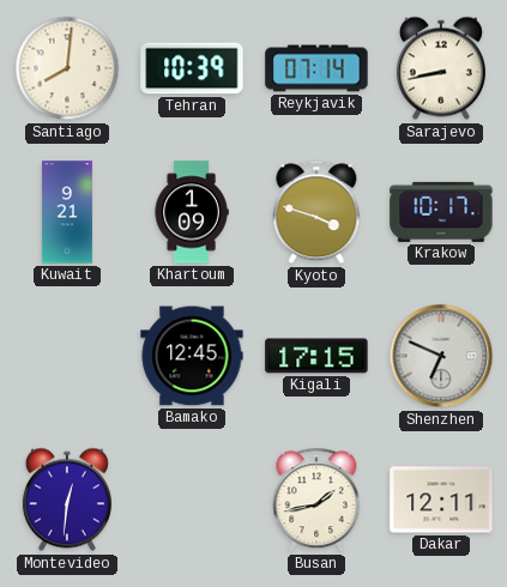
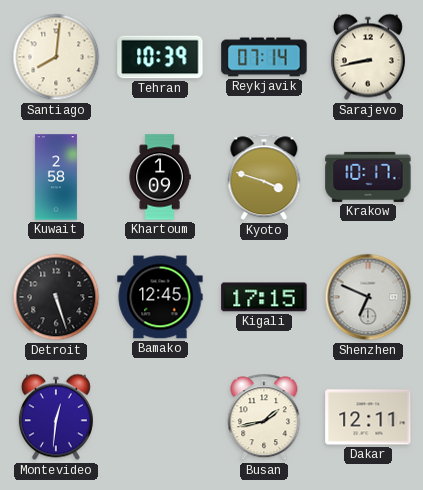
Kuwait: 9:21 -> 2:58
Detroit: none -> 5:27
